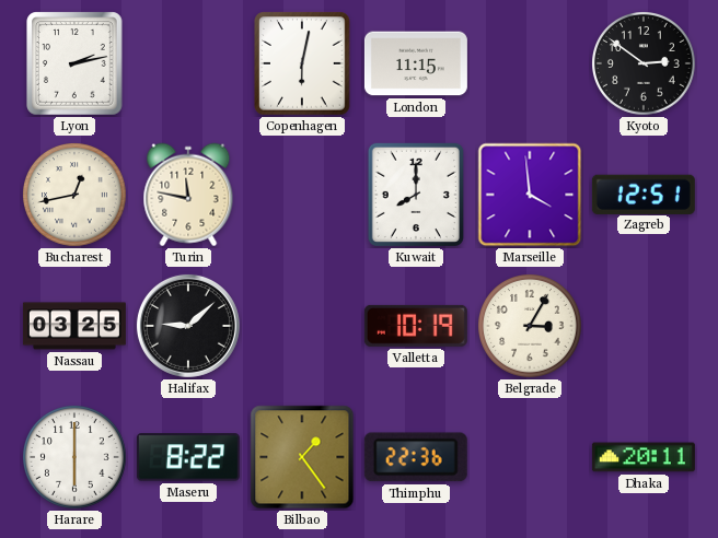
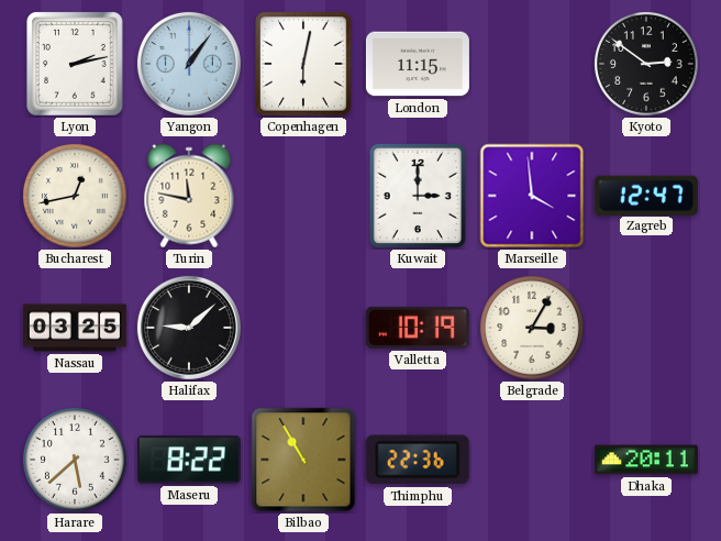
Yangon: none -> 1:06
Kuwait: 8:00 -> 3:00
Zagreb: 12:51 -> 12:47
Harare: 6:00 -> 5:38
Bilbao: 1:24 -> 10:55
